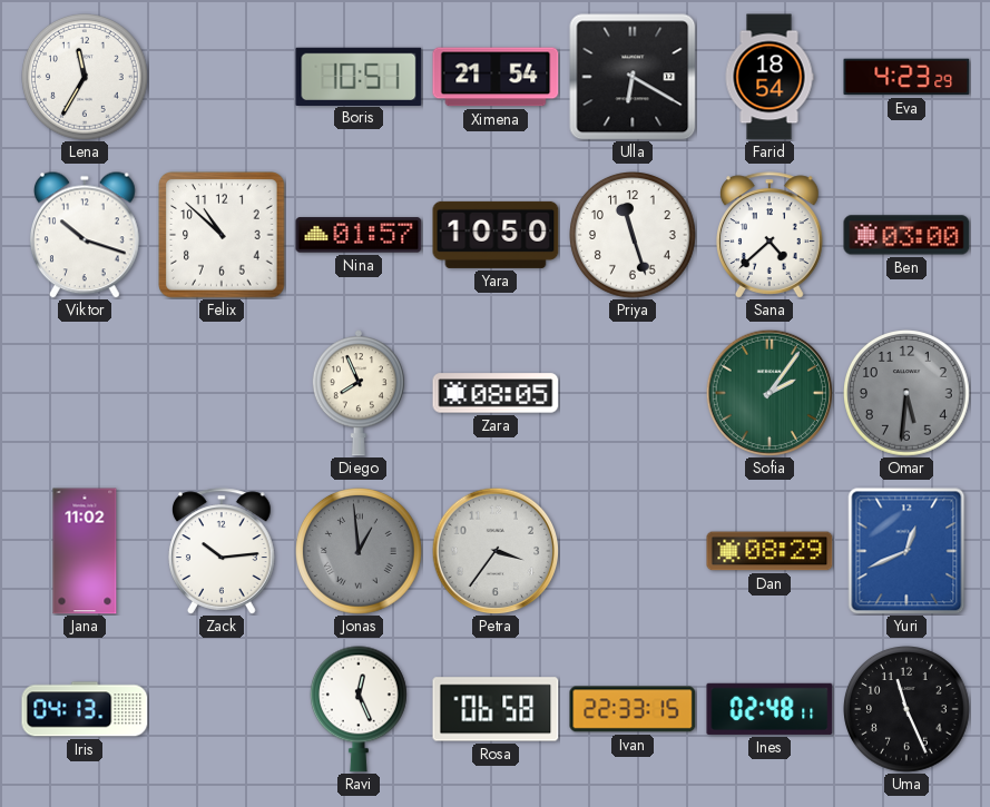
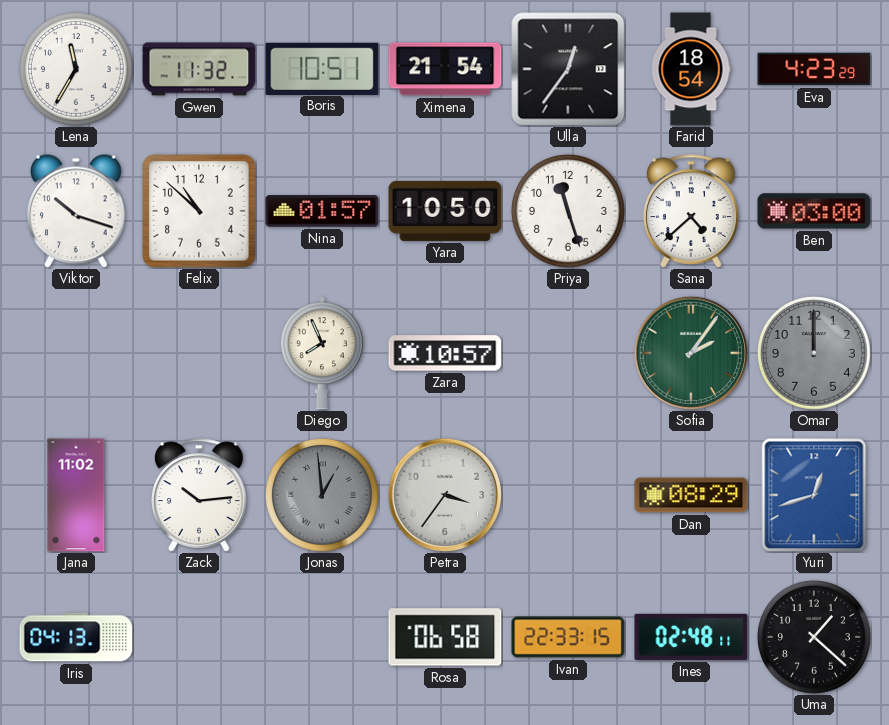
Gwen: none -> 11:32
Ulla: 6:20 -> 12:36
Zara: 08:05 -> 10:57
Omar: 5:31 -> 12:00
Yuri: 12:41 -> 12:42
Ravi: 12:26 -> none
Uma: 11:26 -> 1:22
